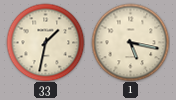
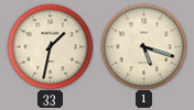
1: 5:17 -> 5:18
